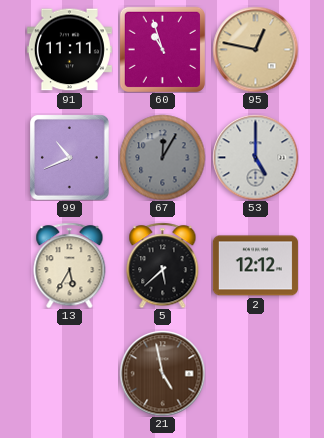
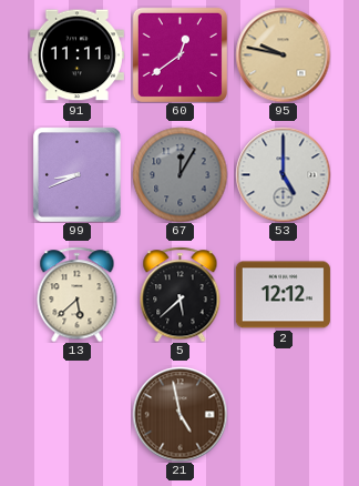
60: 10:57 -> 12:39
95: 12:47 -> 9:47
99: 10:41 -> 8:41
13: 5:35 -> 5:38
